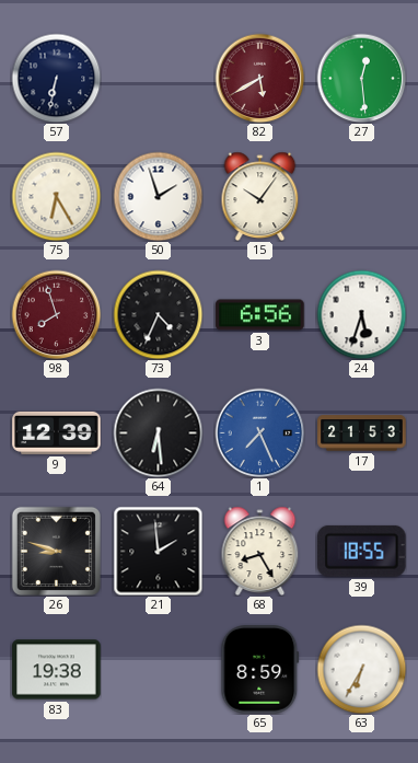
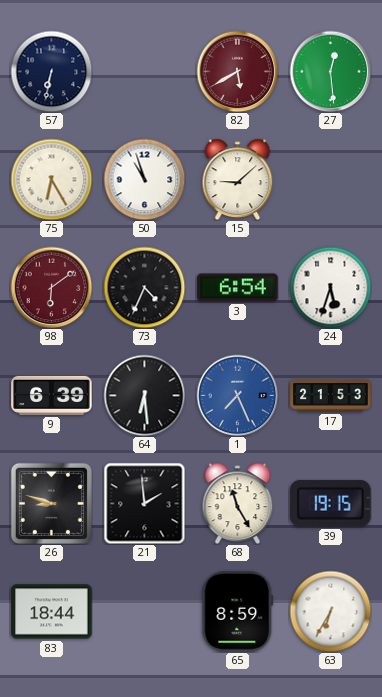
50: 1:57 -> 10:57
15: 10:06 -> 9:08
98: 7:57 -> 6:09
3: 6:56 -> 6:54
9: 12:39 -> 6:39
68: 8:25 -> 11:25
39: 18:55 -> 19:15
83: 19:38 -> 18:44
